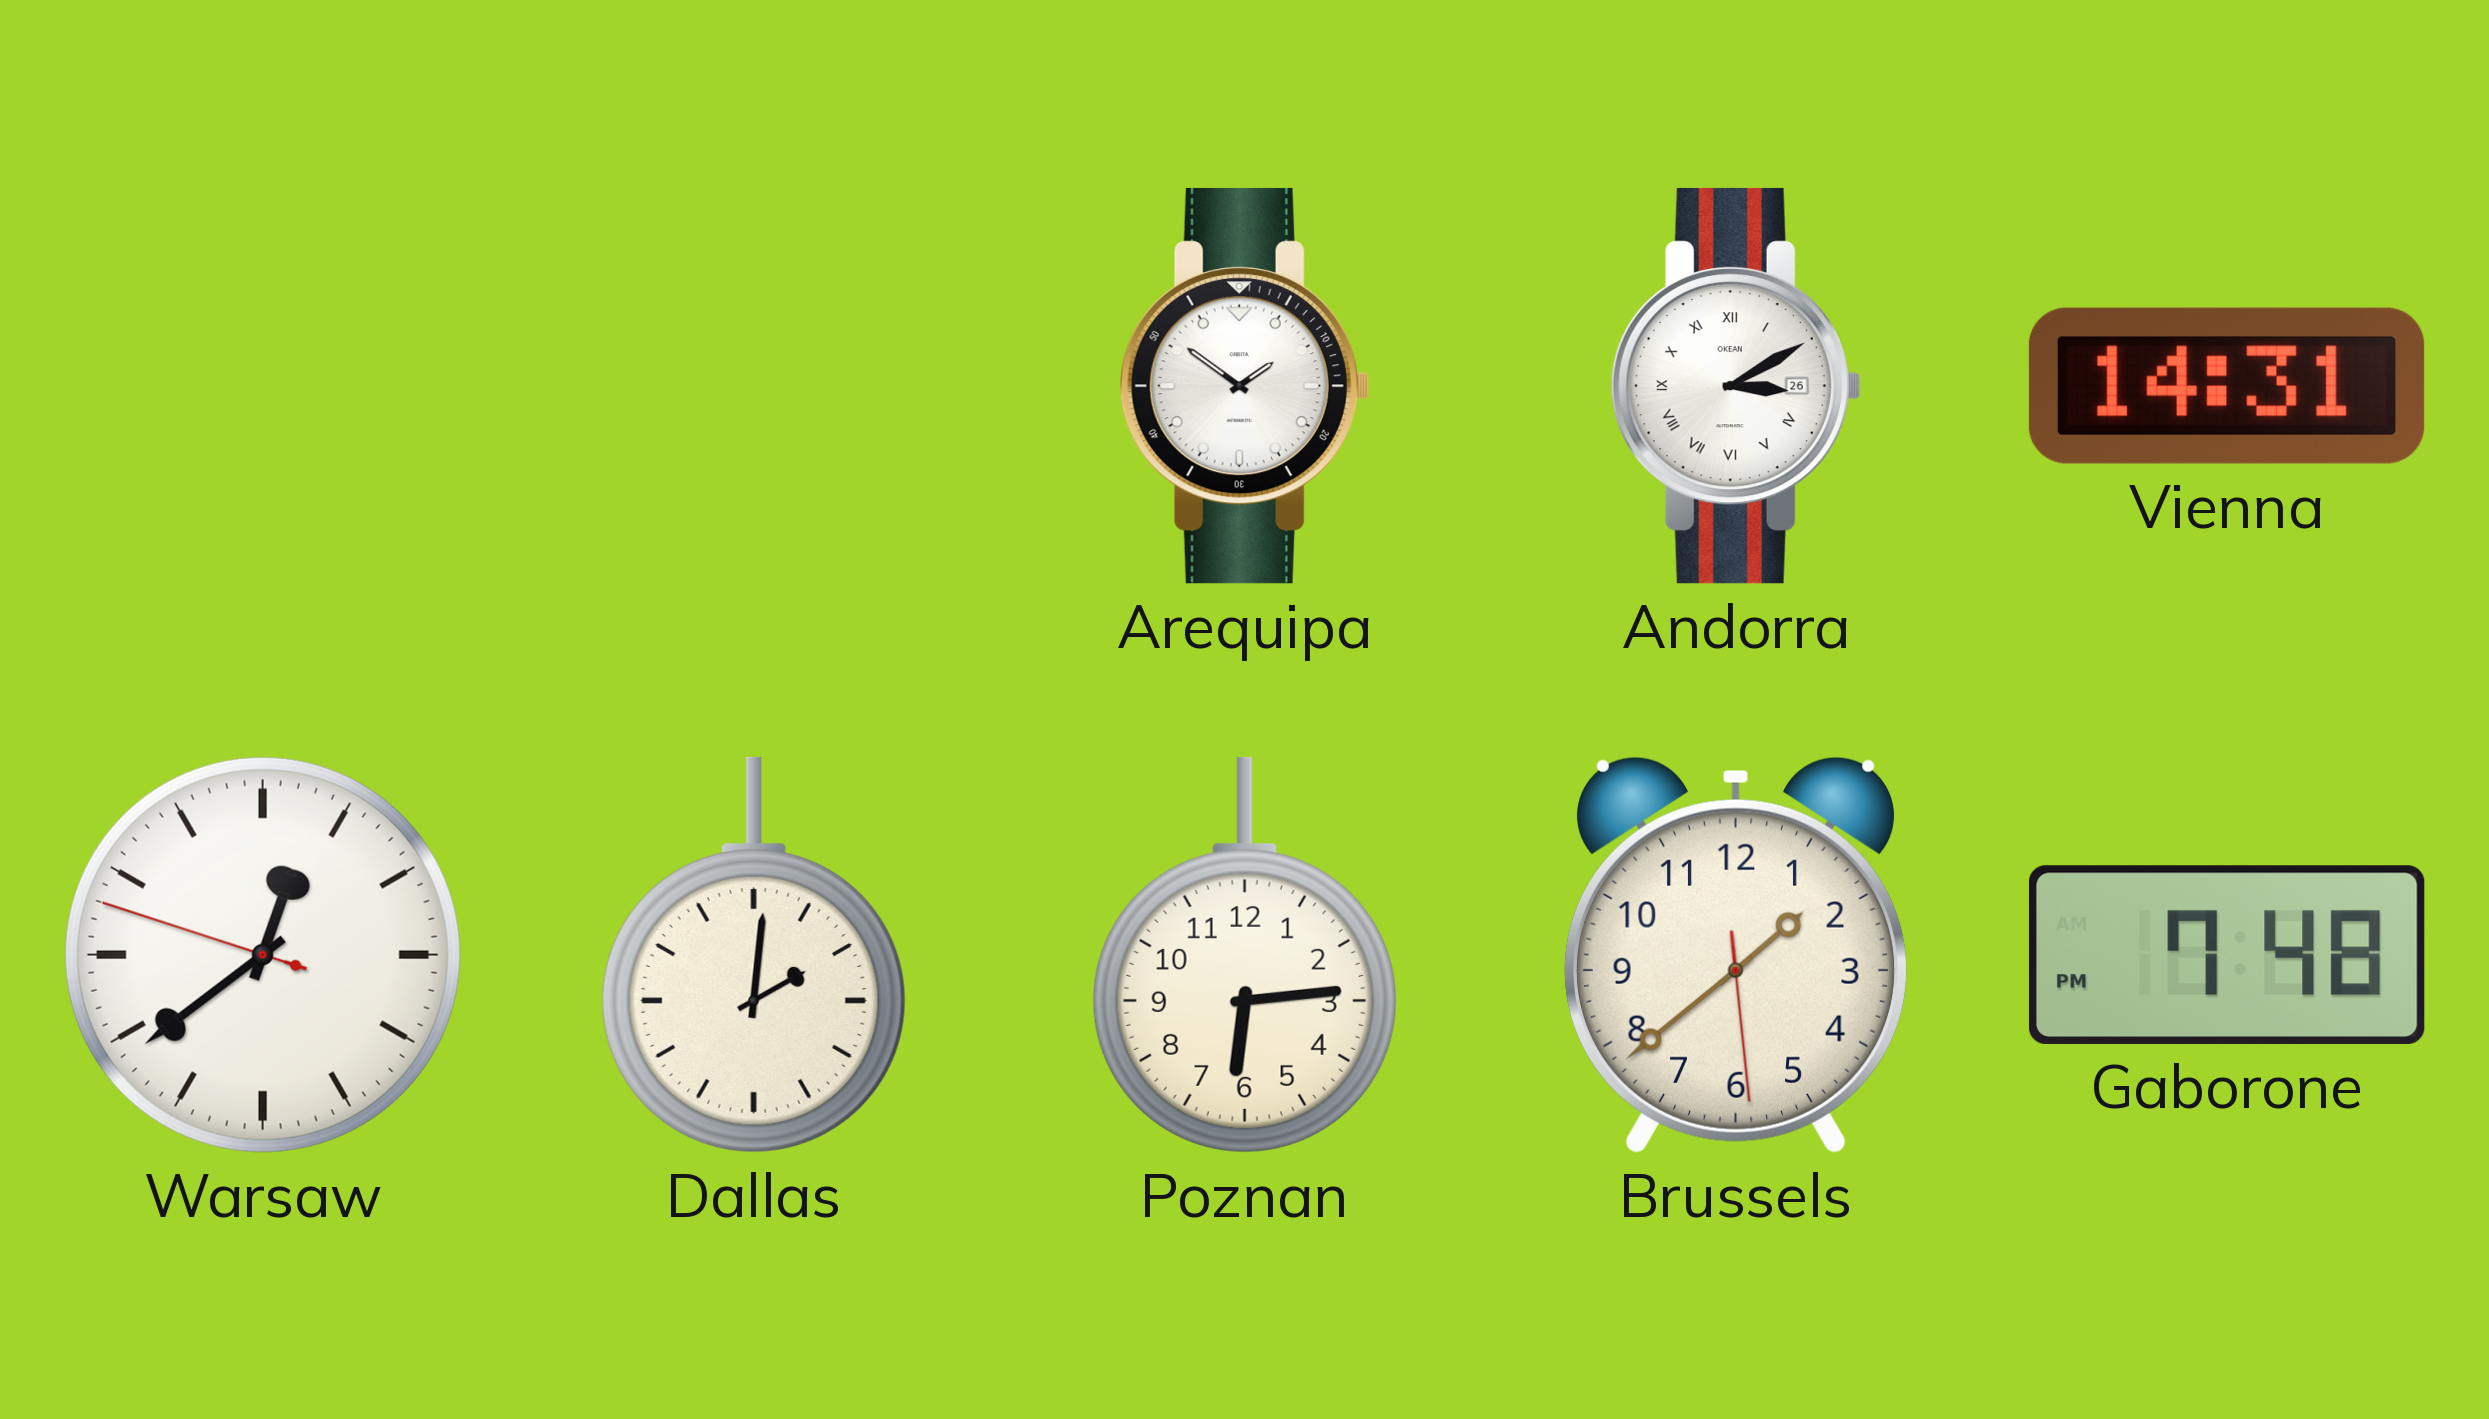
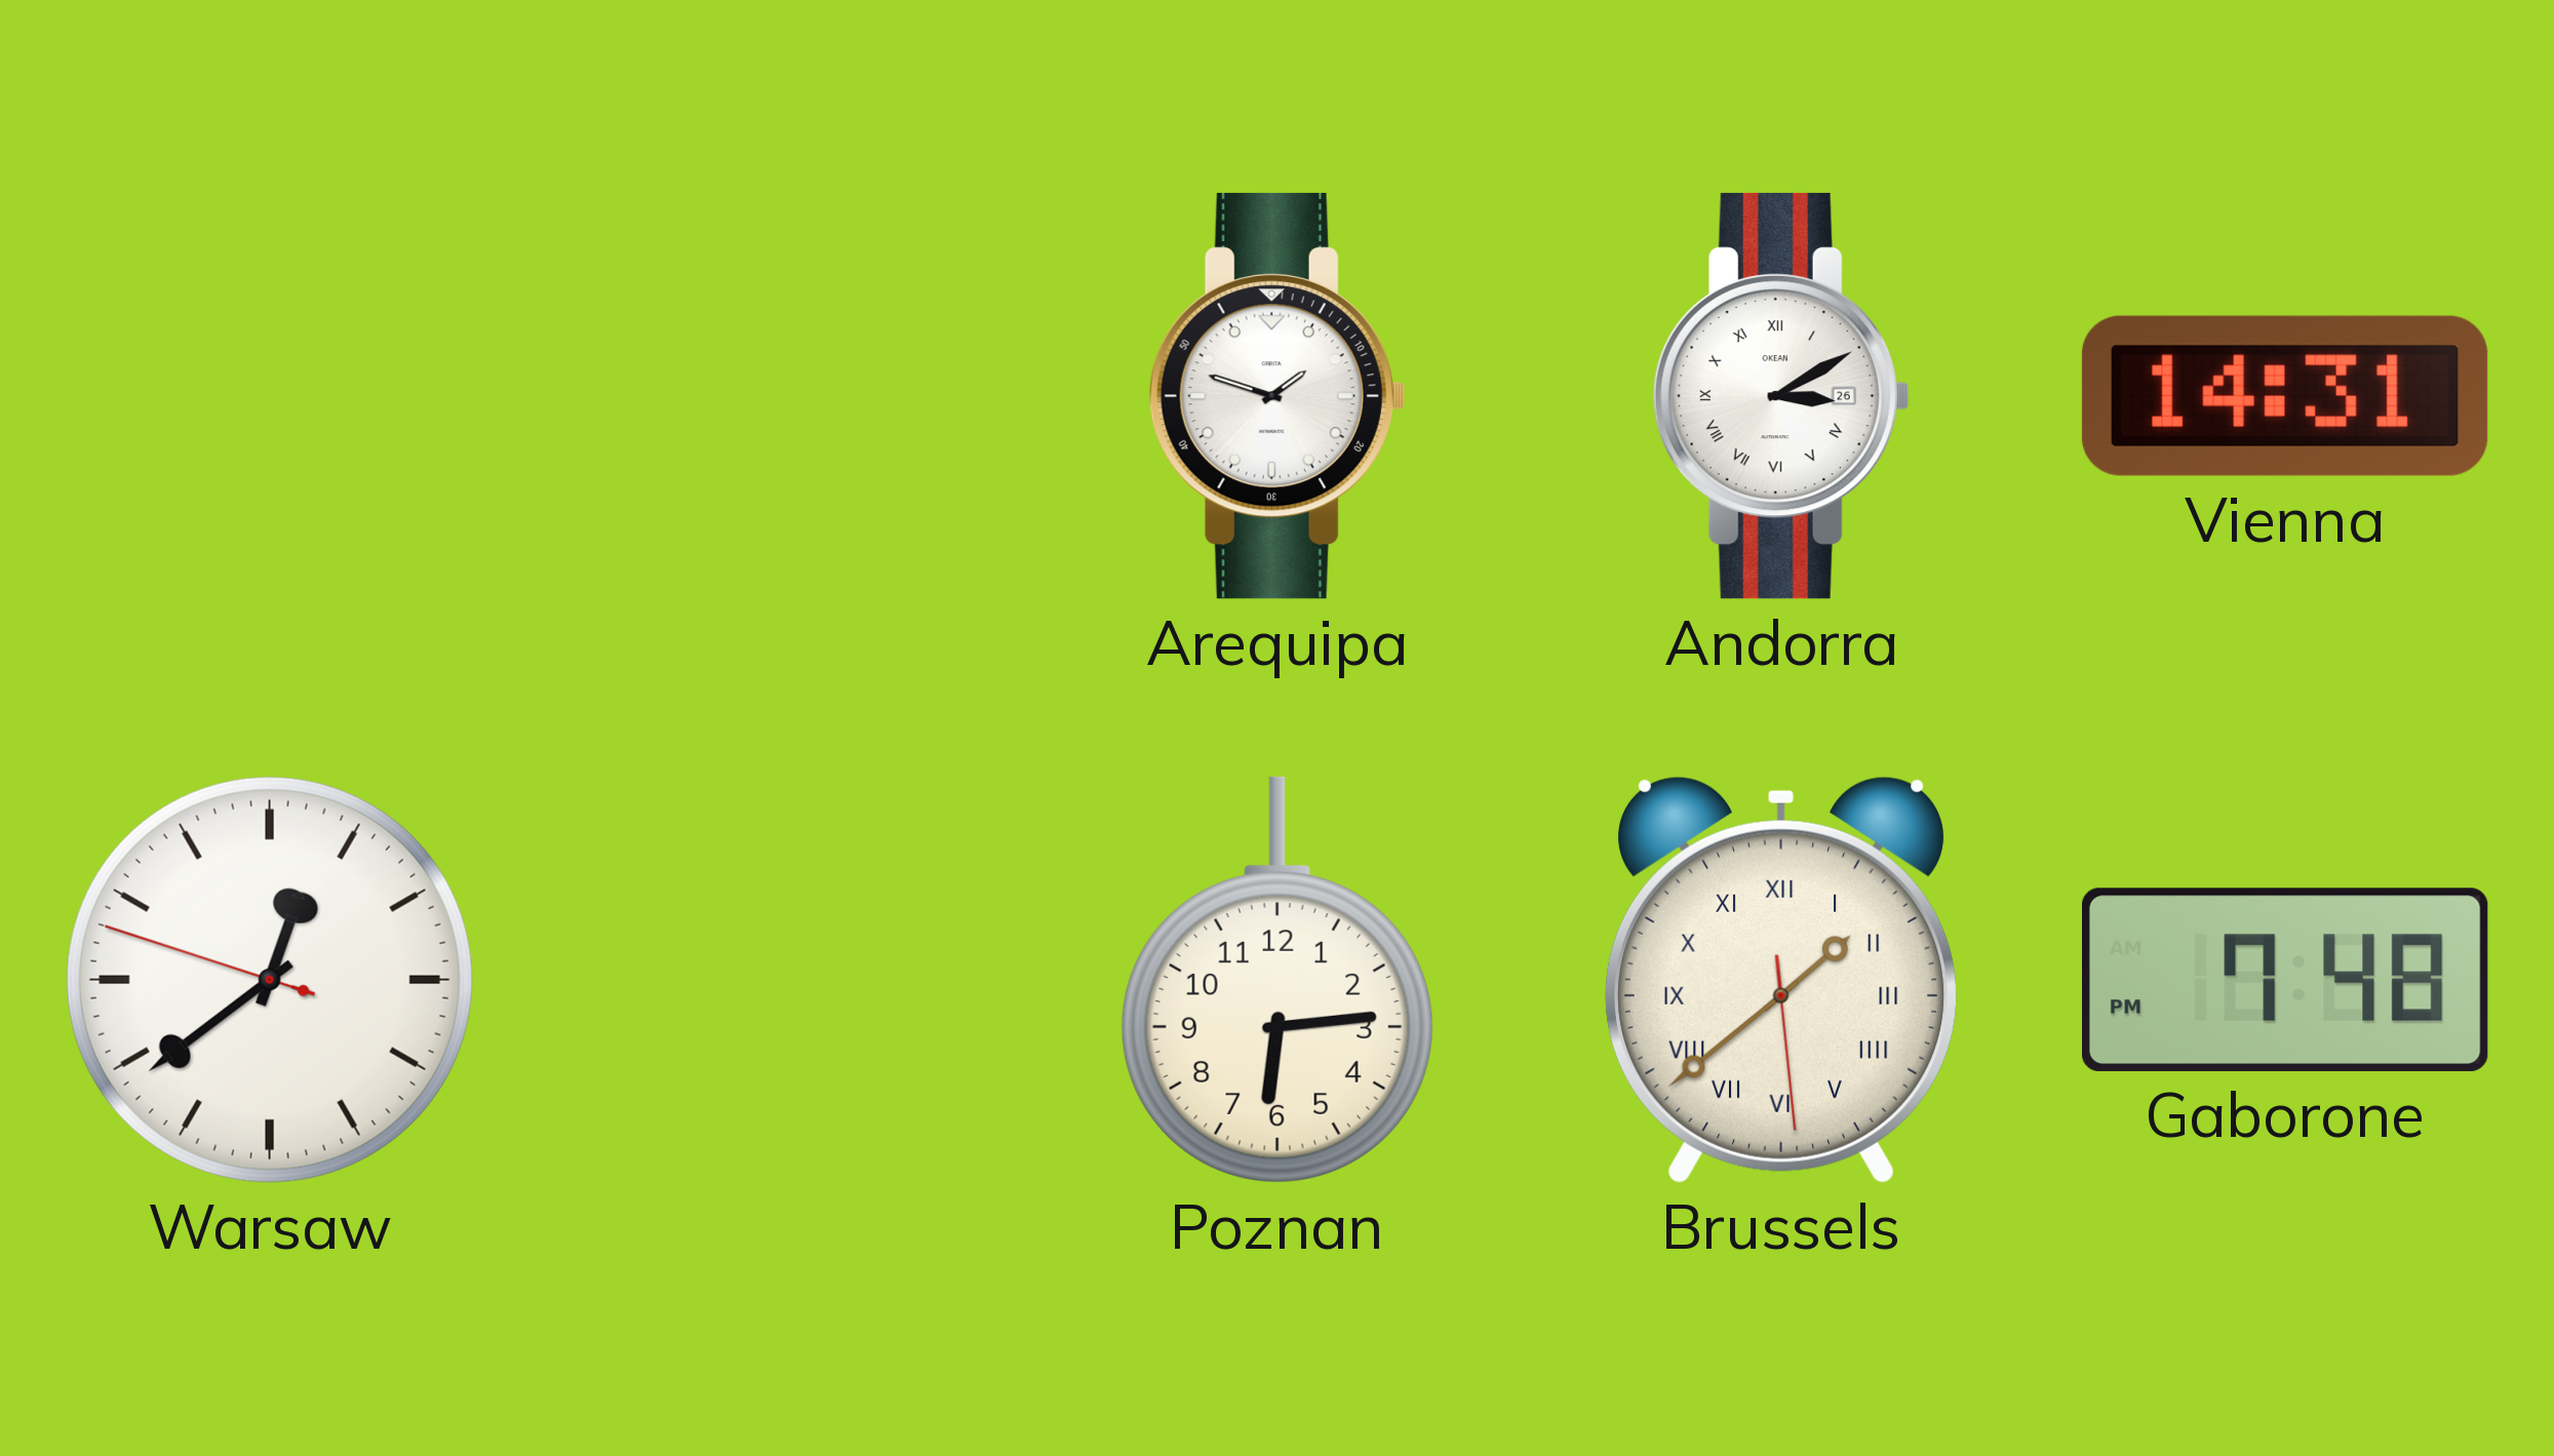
Arequipa: 1:51 -> 1:48
Dallas: 2:01 -> none
Brussels numerals: Arabic -> Roman
